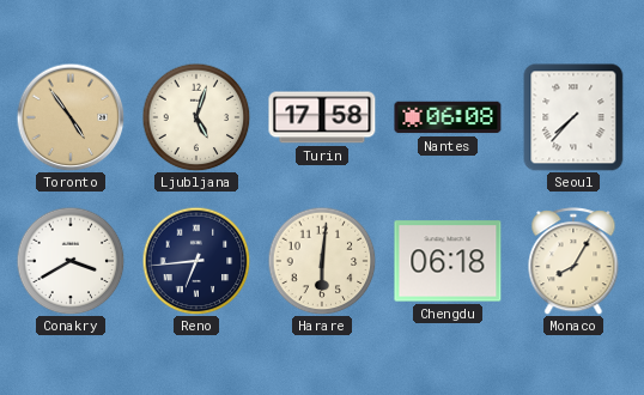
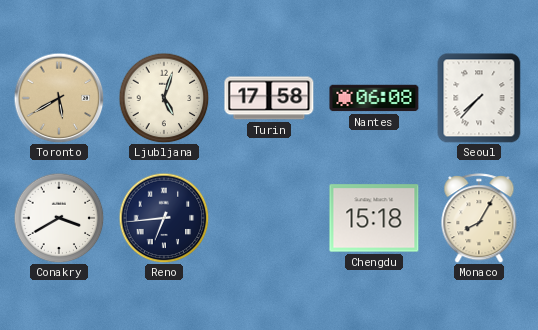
Toronto: 4:54 -> 5:40
Harare: 6:01 -> none
Chengdu: 06:18 -> 15:18
